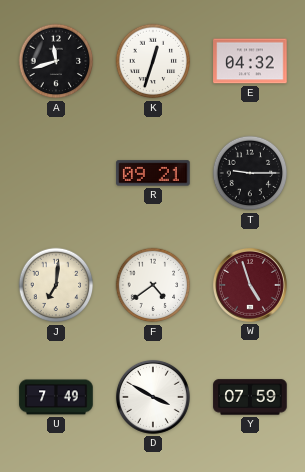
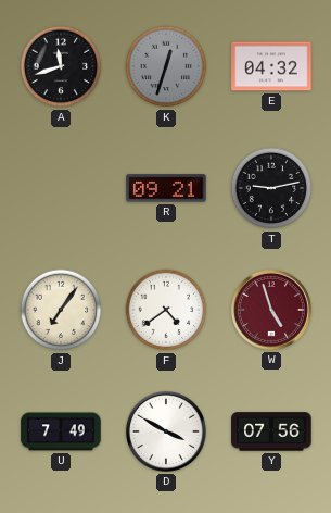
K dial: white -> grey
T: 9:15 -> 9:13
J: 7:01 -> 7:06
Y: 07:59 -> 07:56
